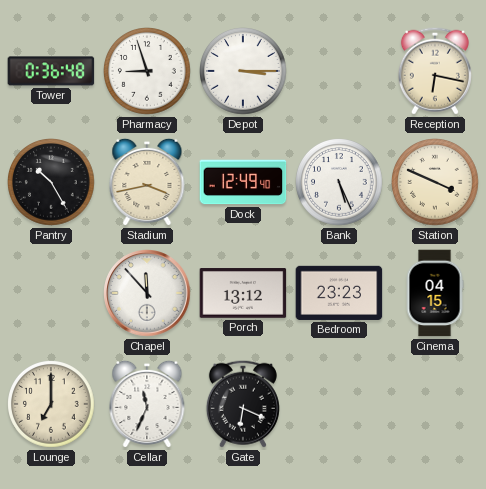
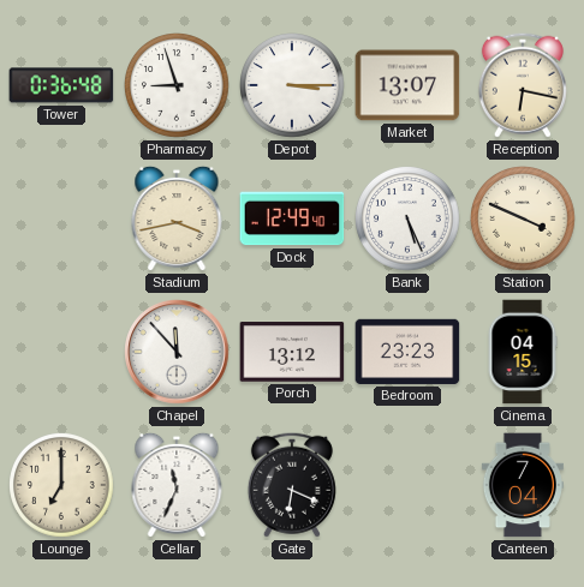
Market: none -> 13:07
Pantry: 10:25 -> none
Canteen: none -> 7:04
